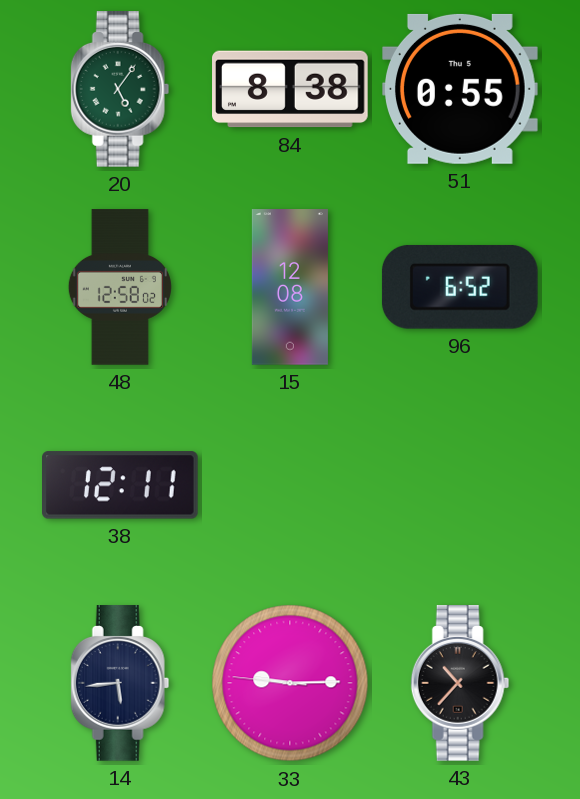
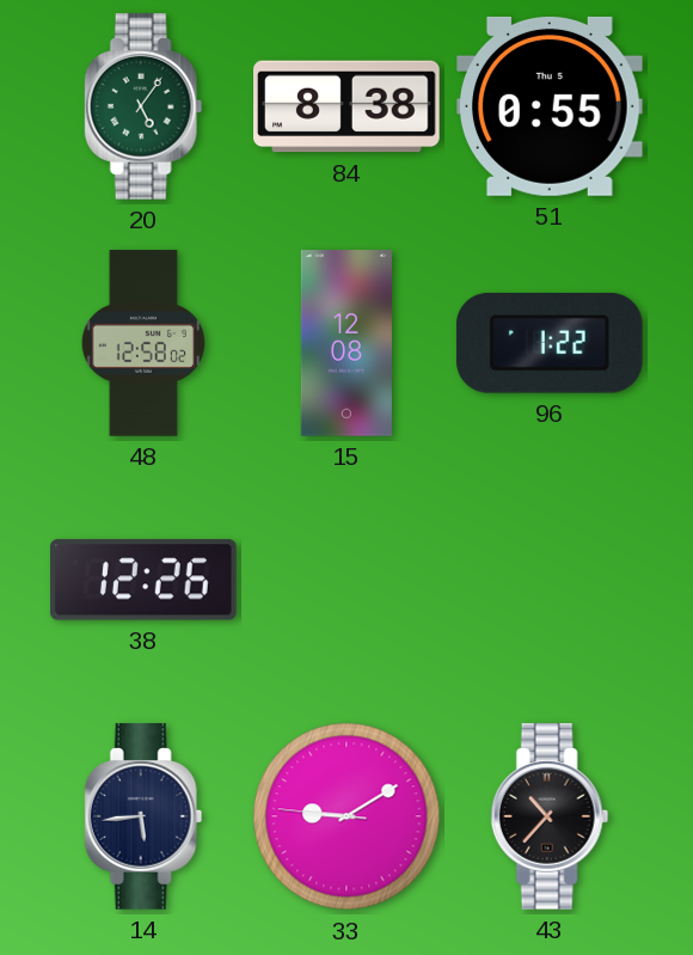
96: 6:52 -> 1:22
38: 12:11 -> 12:26
33: 9:14 -> 9:09
